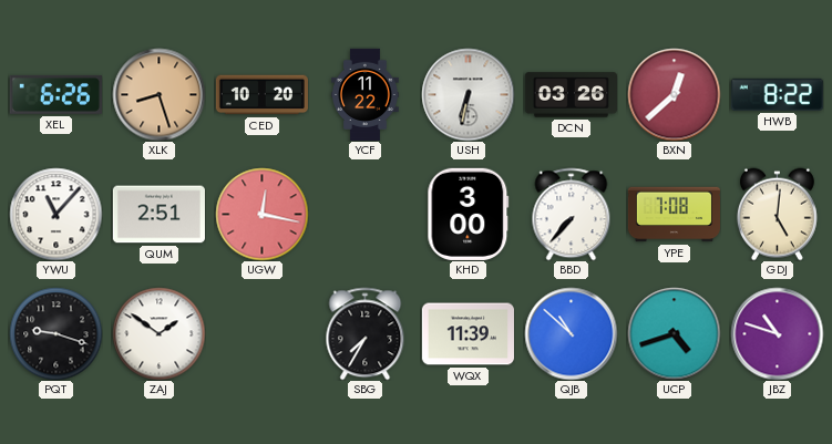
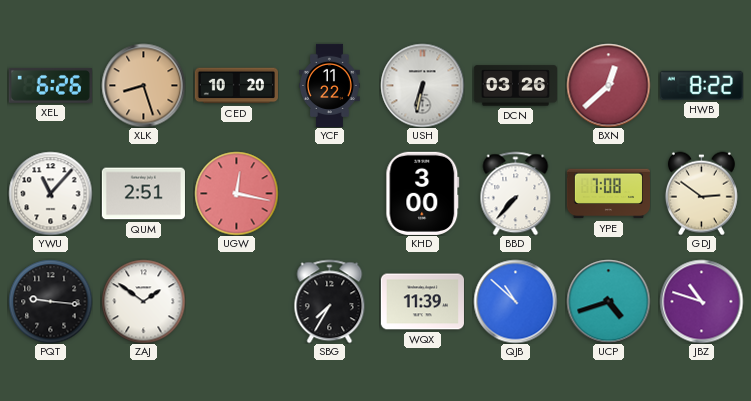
GDJ: 5:01 -> 2:51
PQT: 9:18 -> 9:16
